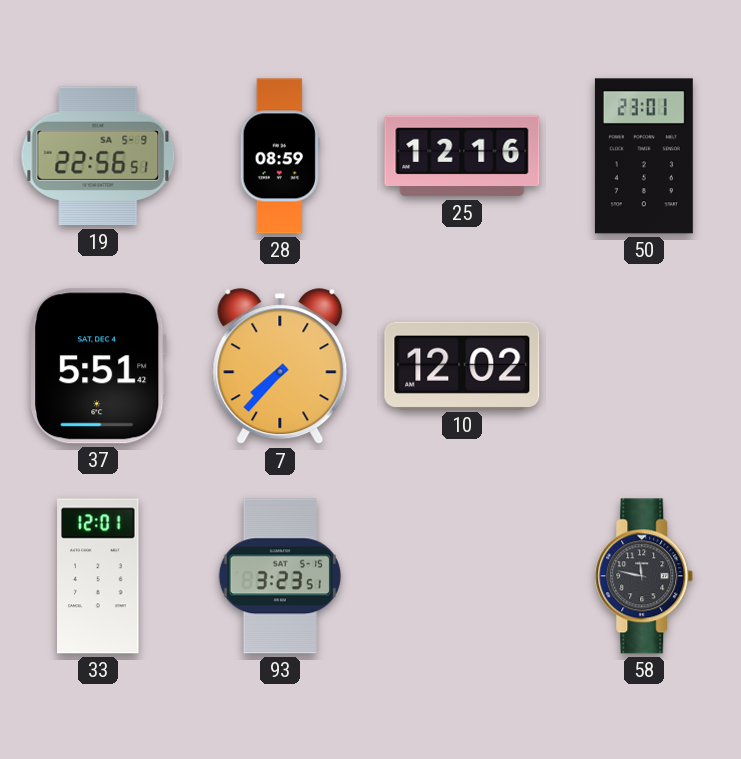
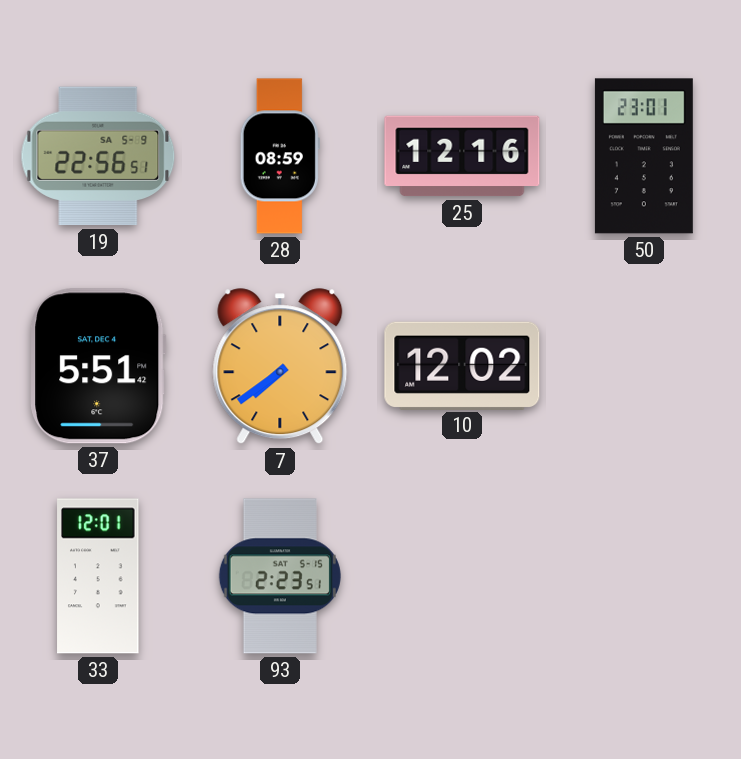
7: 7:37 -> 7:39
93: 3:23 -> 2:23
58: 11:47 -> none
